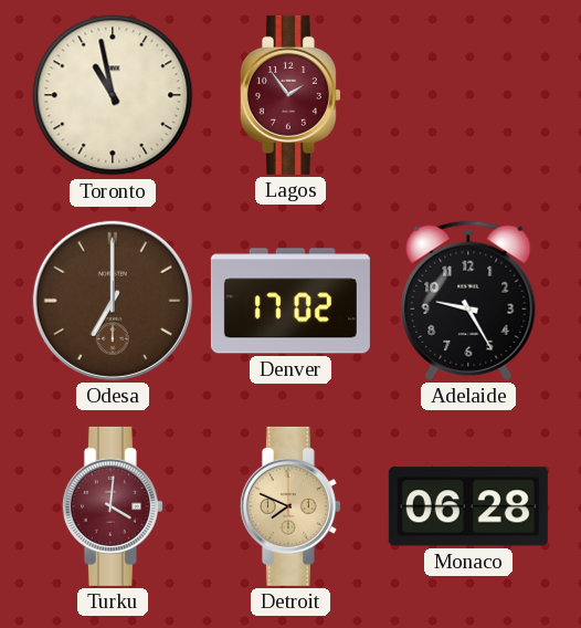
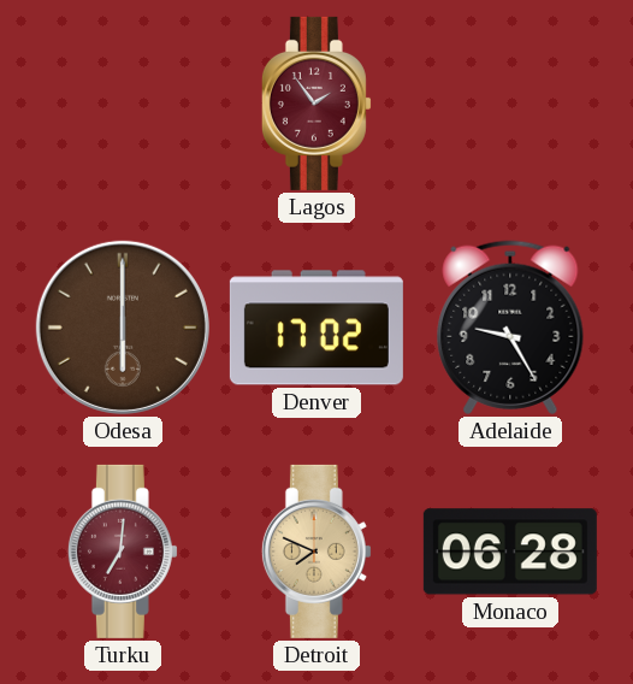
Toronto: 10:58 -> none
Odesa: 7:00 -> 6:00
Turku: 4:01 -> 7:01
